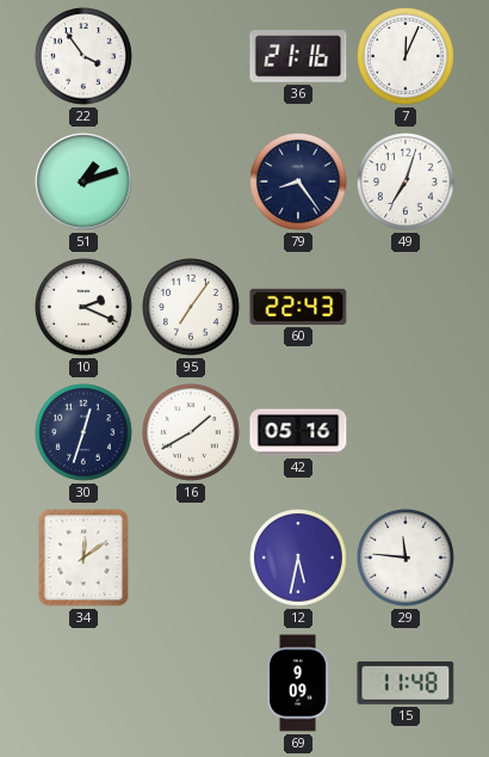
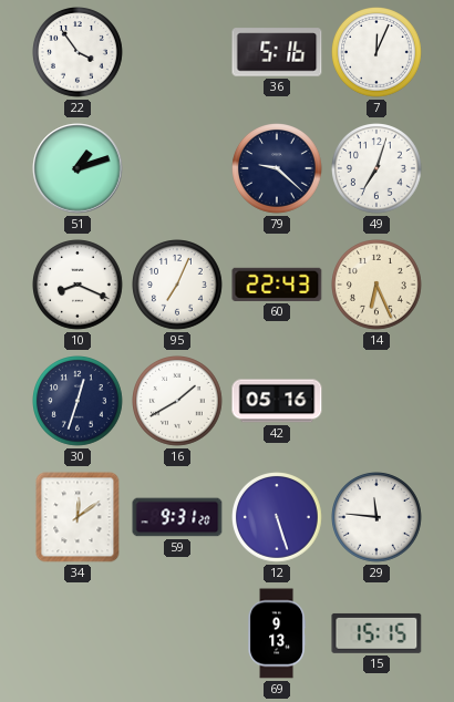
36: 21:16 -> 5:16
79: 8:24 -> 9:22
10: 2:19 -> 8:19
95: 7:06 -> 7:04
14: none -> 6:26
59: none -> 9:31
12: 5:32 -> 5:27
69: 9:09 -> 9:13
15: 11:48 -> 15:15
